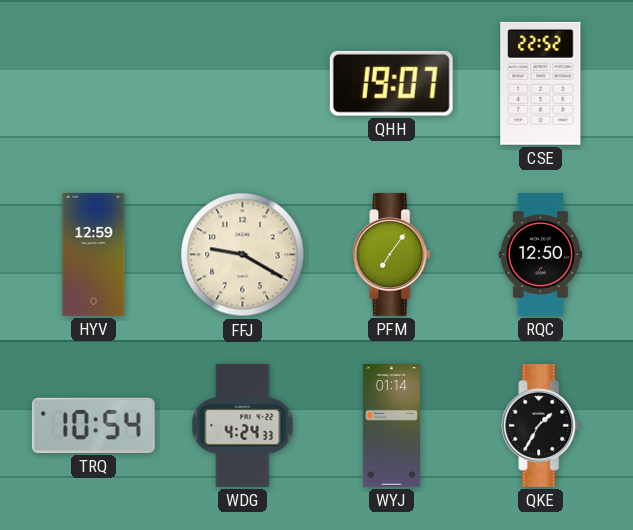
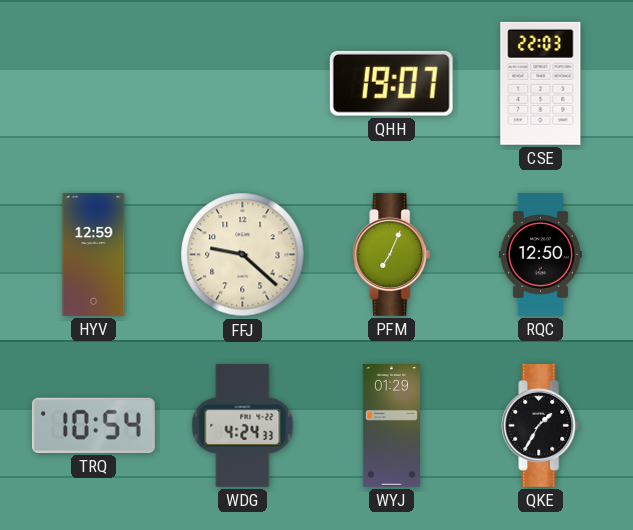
CSE: 22:52 -> 22:03
FFJ: 9:20 -> 9:22
PFM: 7:06 -> 7:04
WYJ: 01:14 -> 01:29
